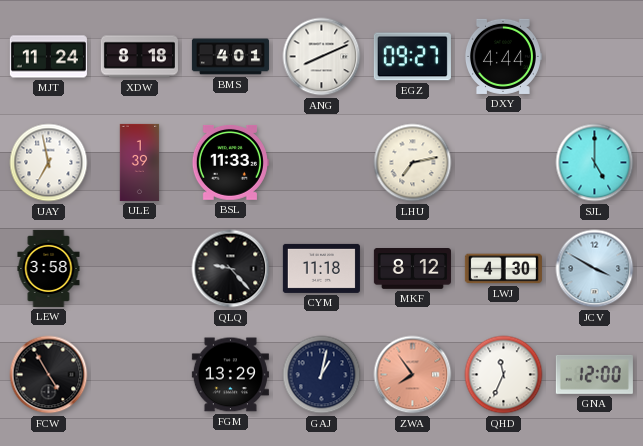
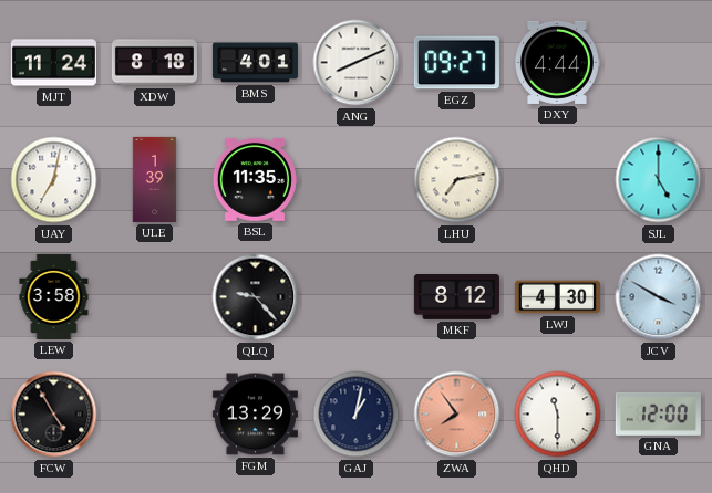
UAY: 6:58 -> 7:02
BSL: 11:33 -> 11:35
CYM: 11:18 -> none
QHD: 11:34 -> 11:30
